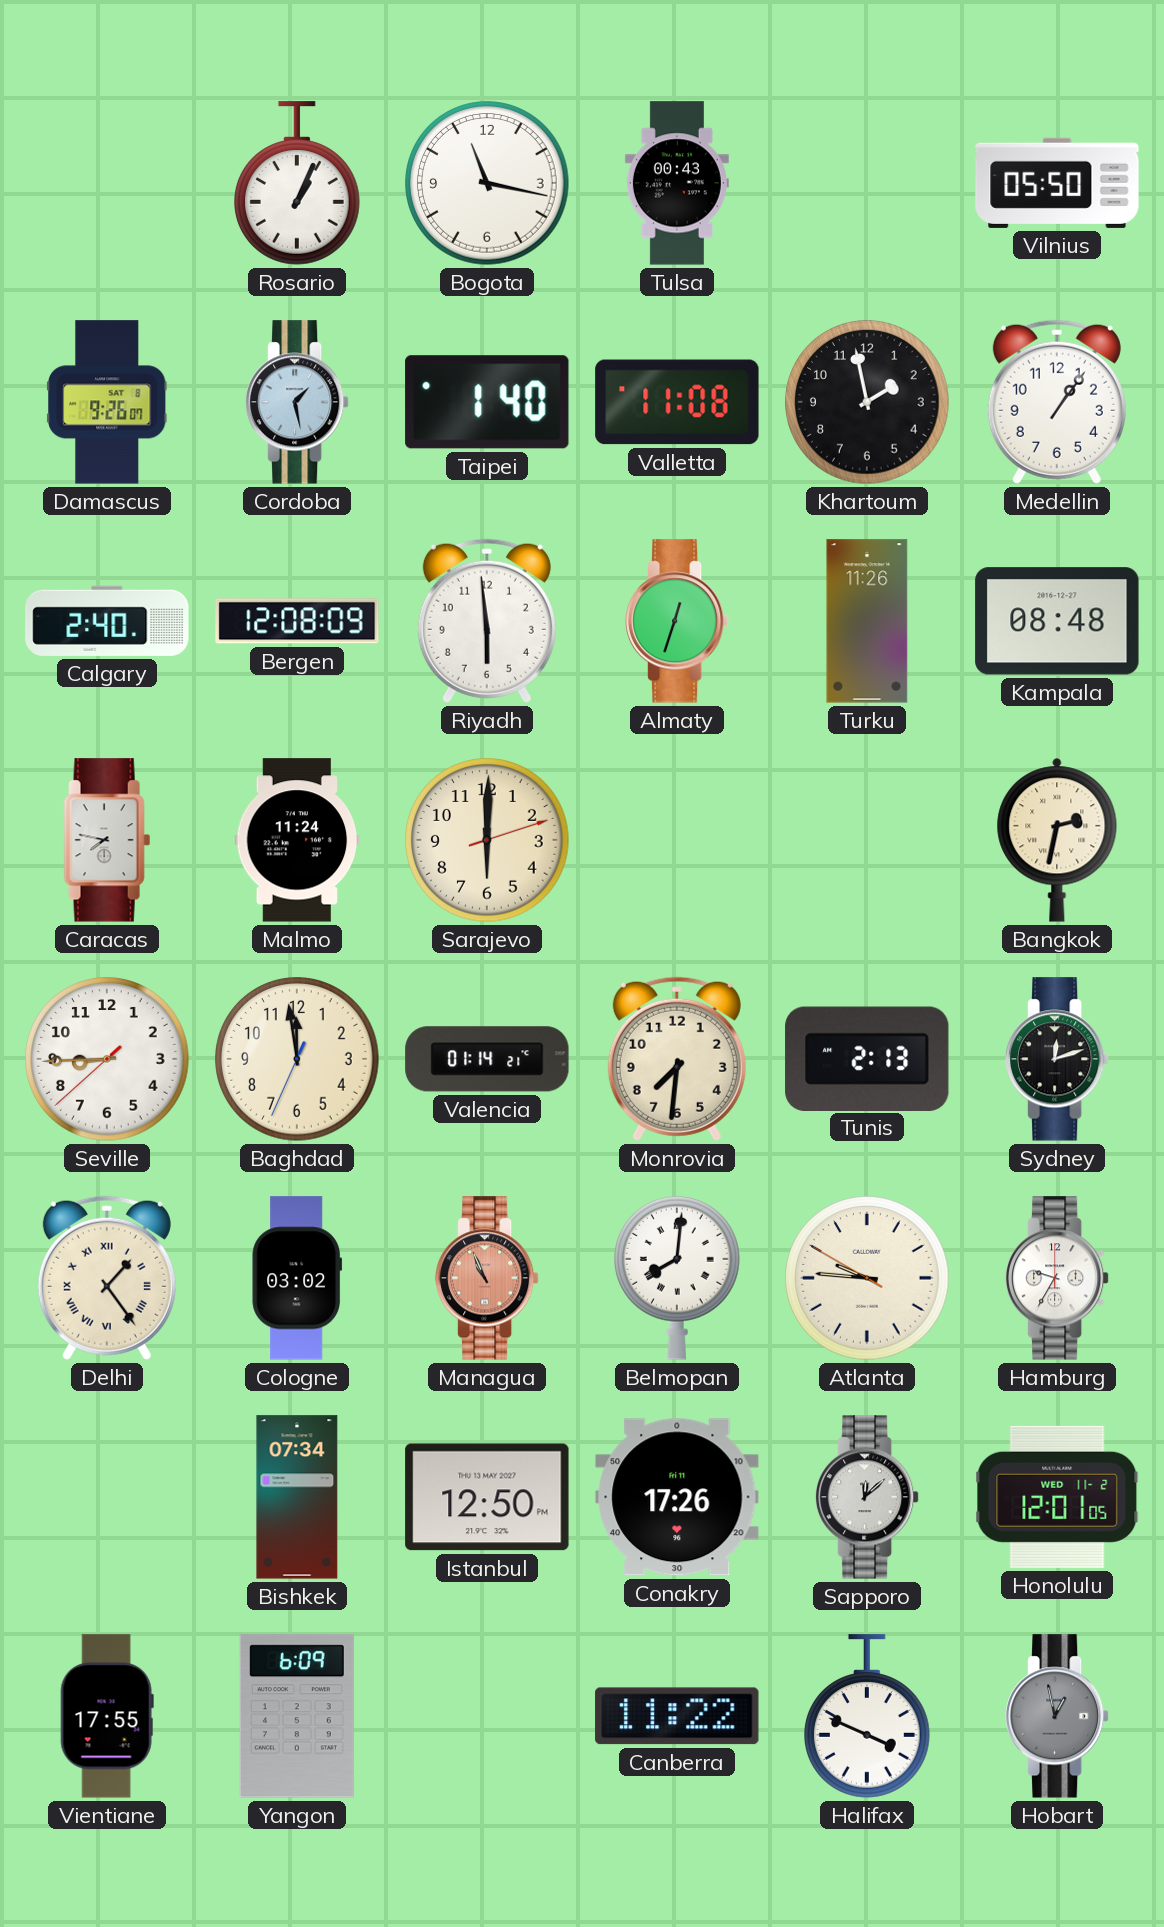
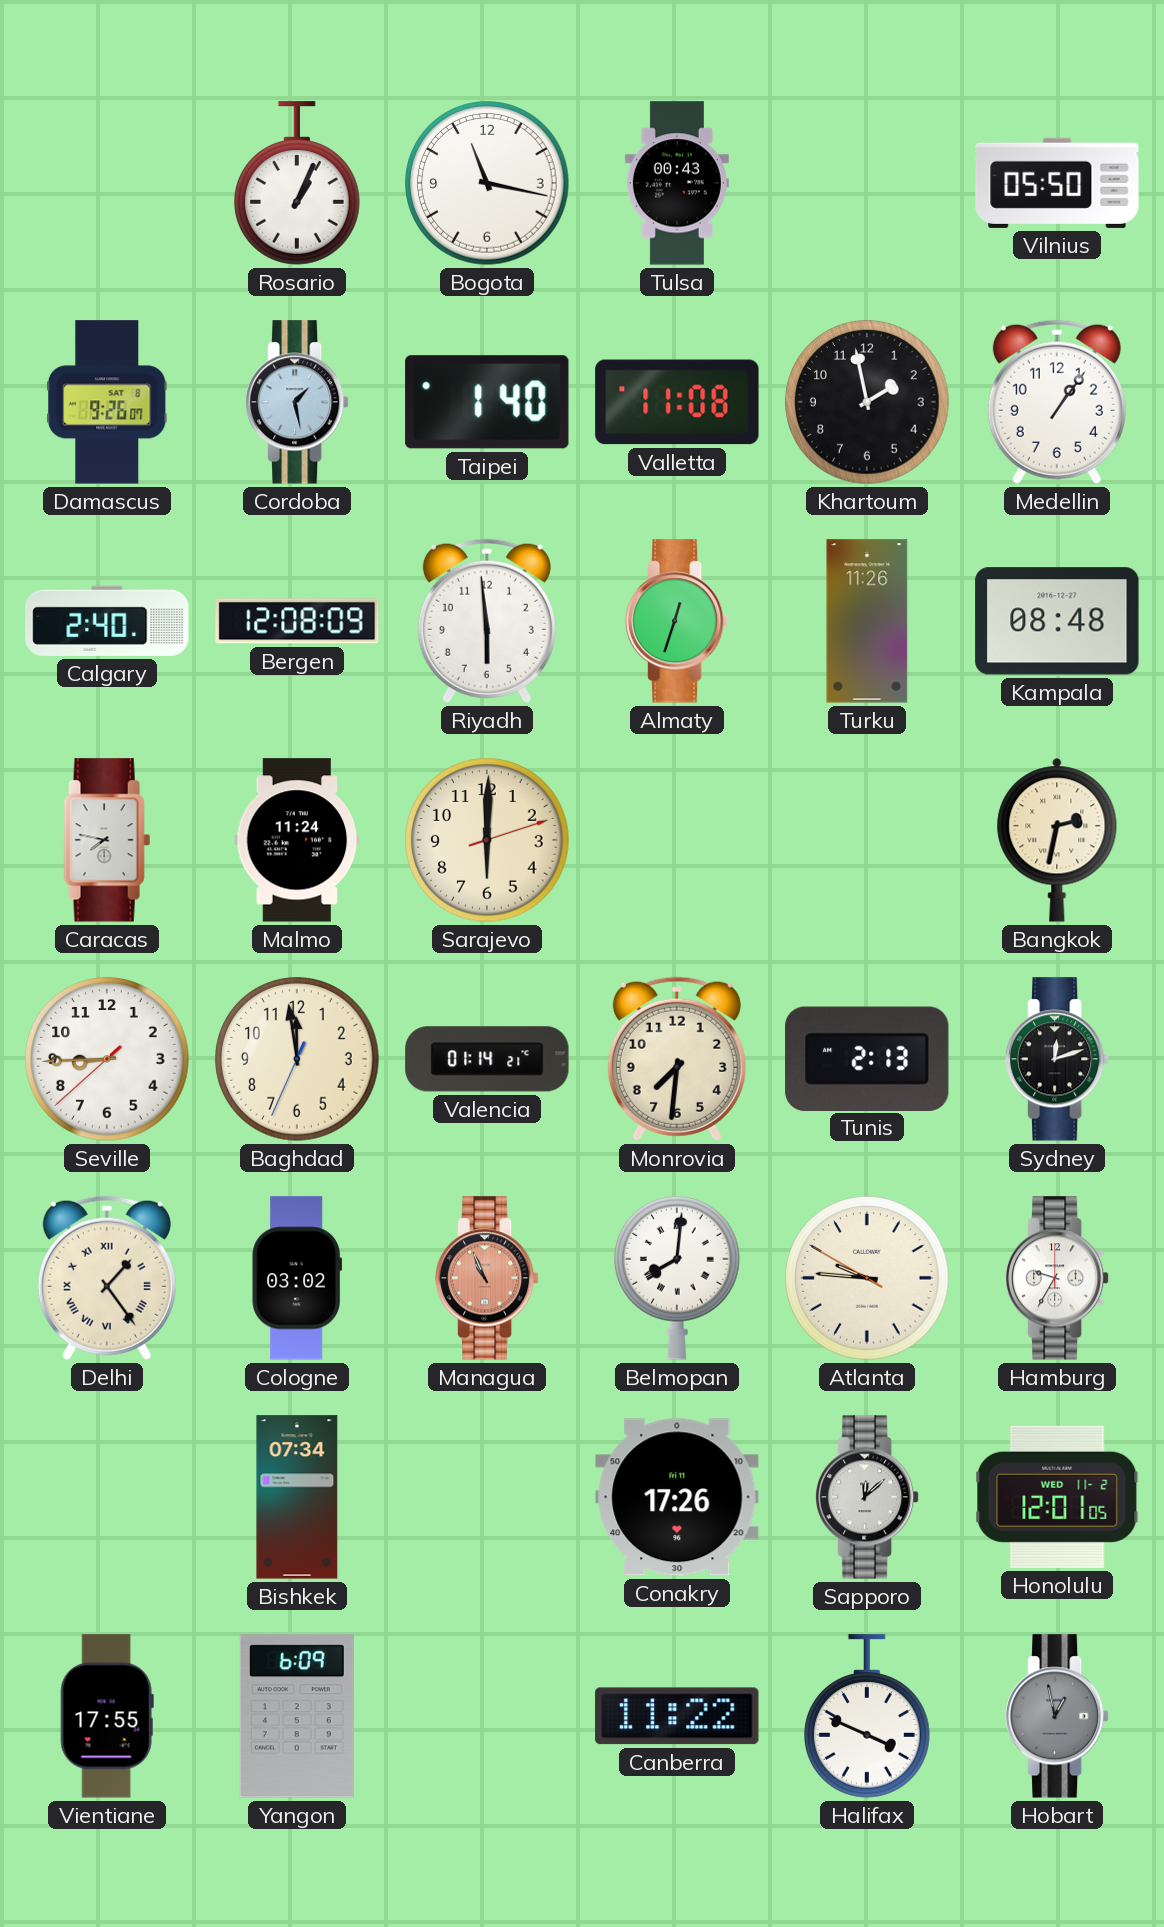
Istanbul: 12:50 -> none
